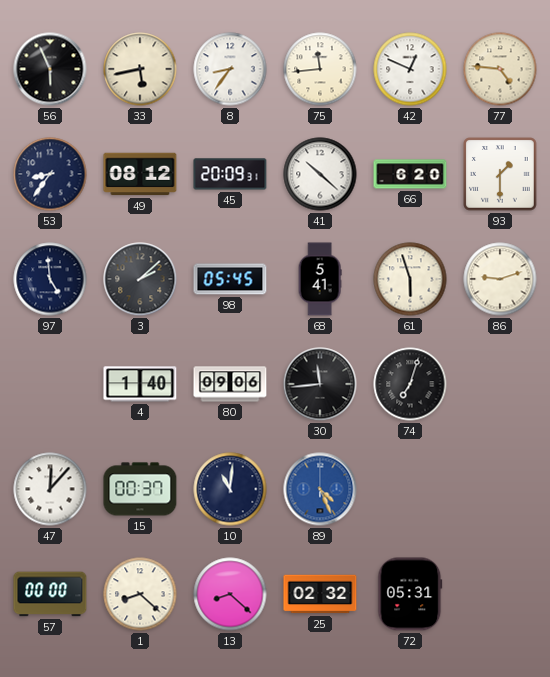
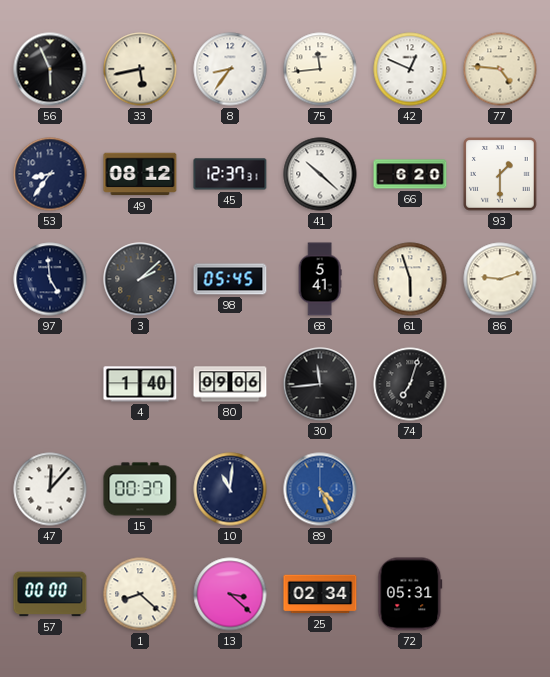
45: 20:09 -> 12:37
13: 8:22 -> 3:22
25: 02:32 -> 02:34
